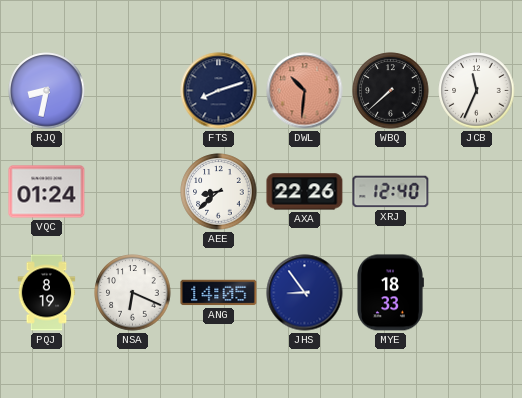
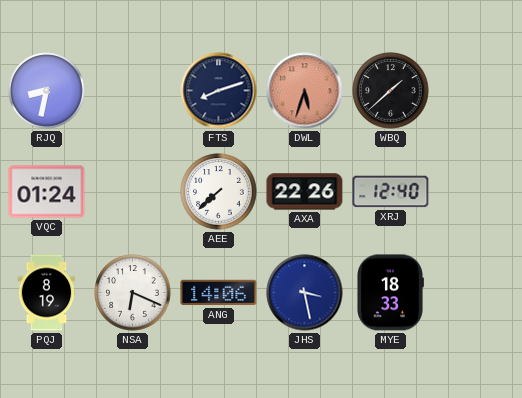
DWL: 10:31 -> 5:33
WBQ: 7:38 -> 1:38
JCB: 11:34 -> none
AEE: 8:38 -> 7:38
ANG: 14:05 -> 14:06
JHS: 8:54 -> 3:28
